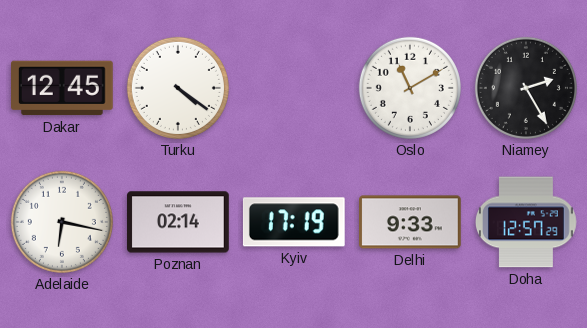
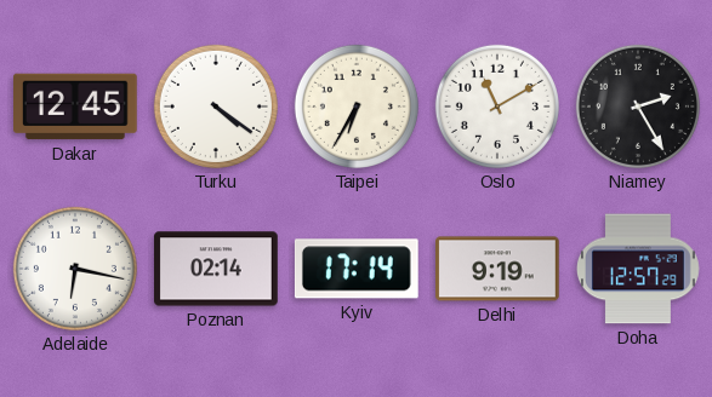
Taipei: none -> 6:35
Kyiv: 17:19 -> 17:14
Delhi: 9:33 -> 9:19
